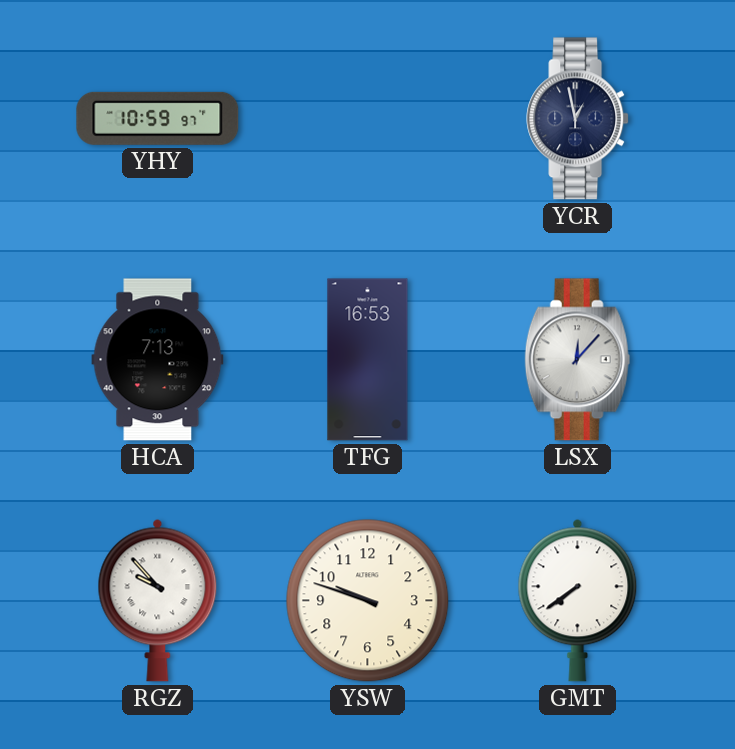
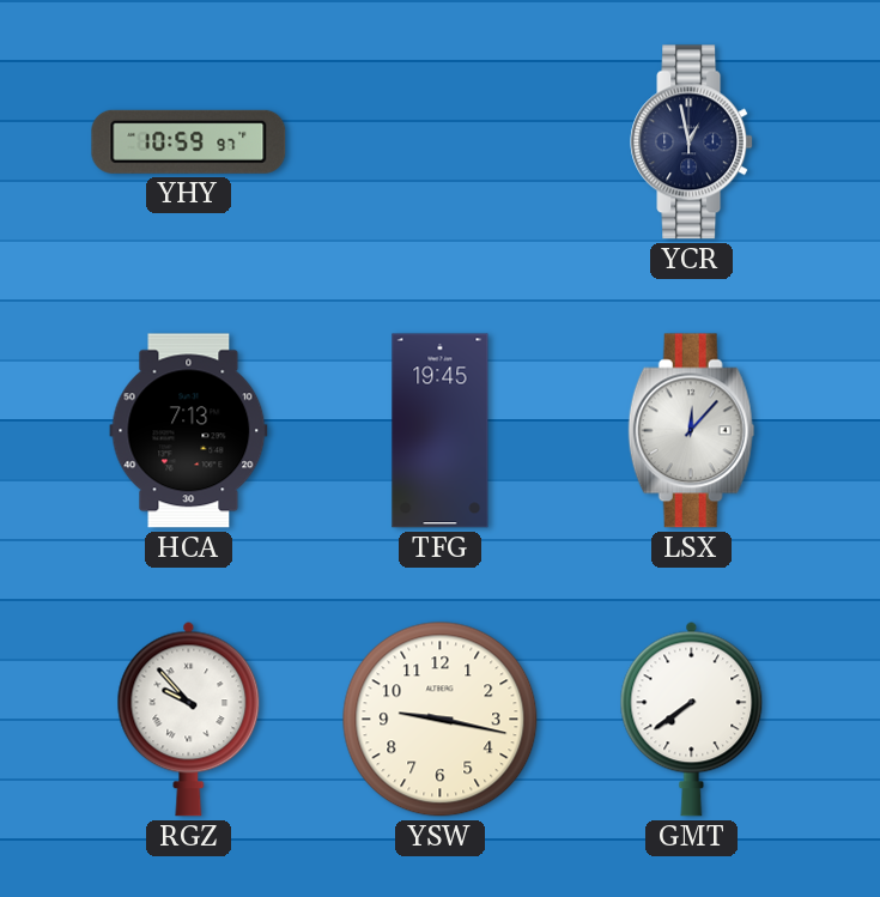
TFG: 16:53 -> 19:45
YSW: 9:48 -> 9:17
